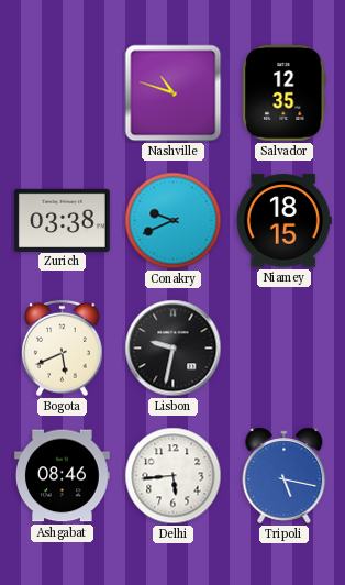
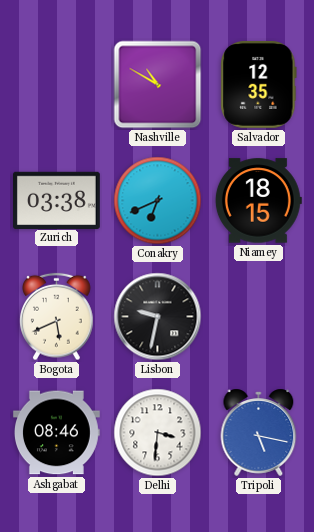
Nashville: 10:48 -> 10:50
Conakry: 9:41 -> 6:41
Delhi: 5:44 -> 3:31
